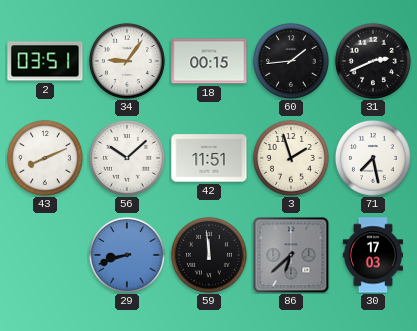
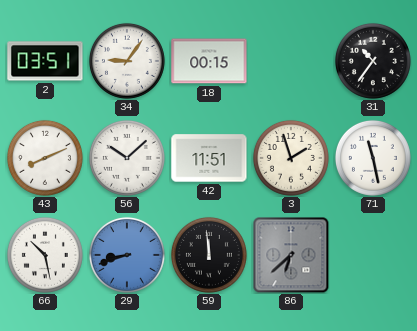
60: 1:44 -> none
31: 2:41 -> 10:36
71: 7:28 -> 11:28
66: none -> 10:28
30: 17:03 -> none
